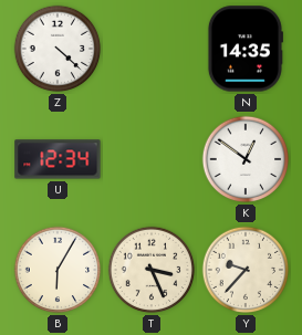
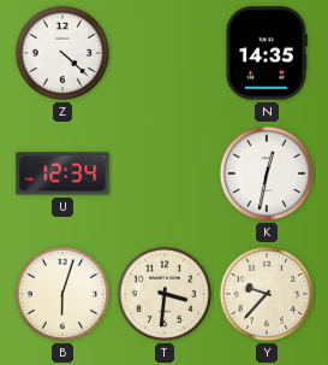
K: 12:51 -> 12:32
B: 6:05 -> 6:03
T: 3:26 -> 3:31
